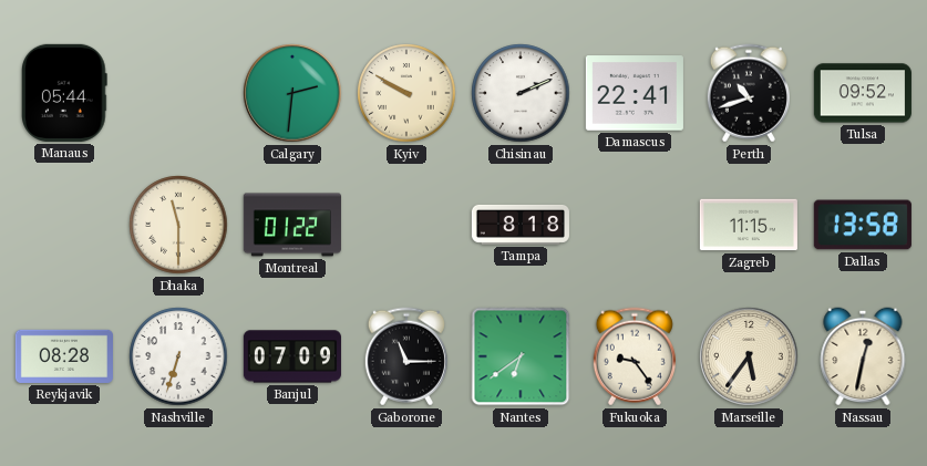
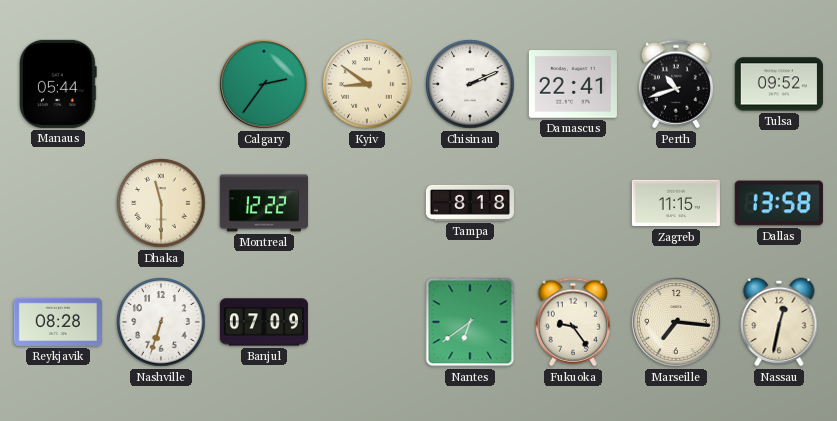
Calgary: 2:31 -> 2:36
Kyiv: 9:50 -> 8:51
Montreal: 01:22 -> 12:22
Gaborone: 11:15 -> none
Marseille: 5:36 -> 7:16
